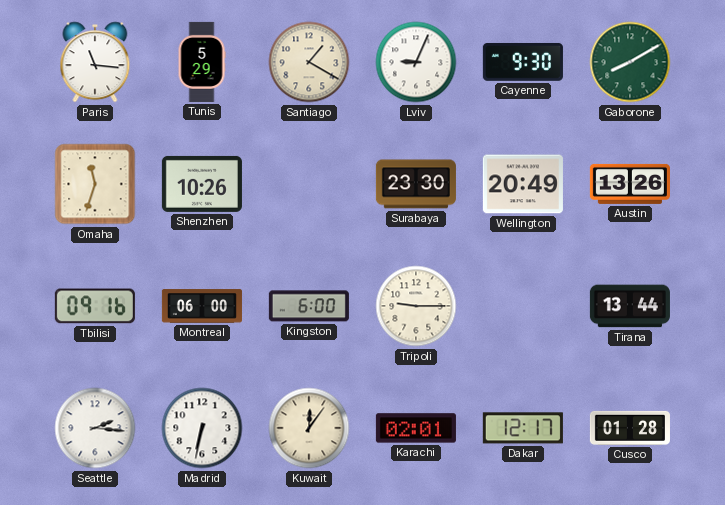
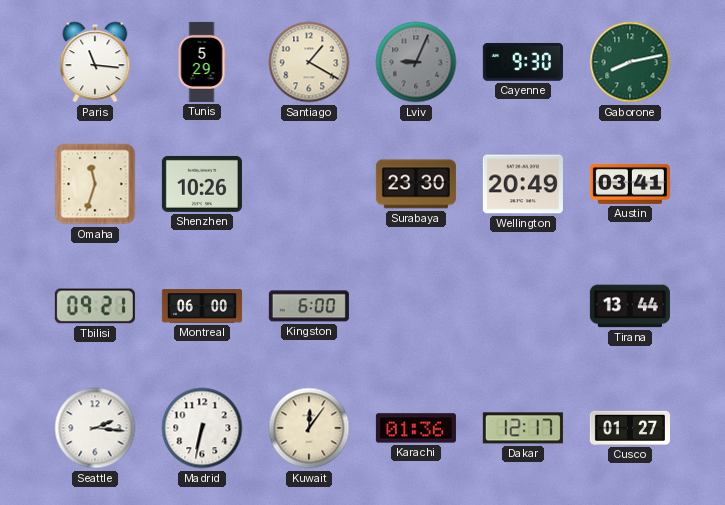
Lviv dial: white -> grey
Gaborone: 8:10 -> 8:13
Austin: 13:26 -> 03:41
Tbilisi: 09:16 -> 09:21
Tripoli: 9:15 -> none
Karachi: 02:01 -> 01:36
Cusco: 01:28 -> 01:27
